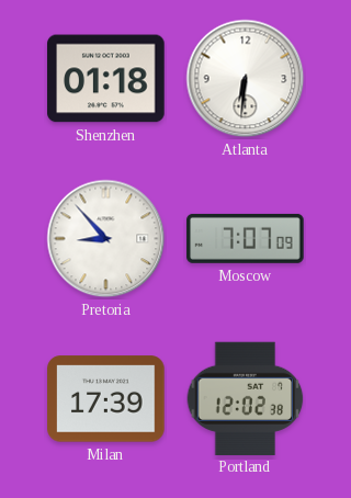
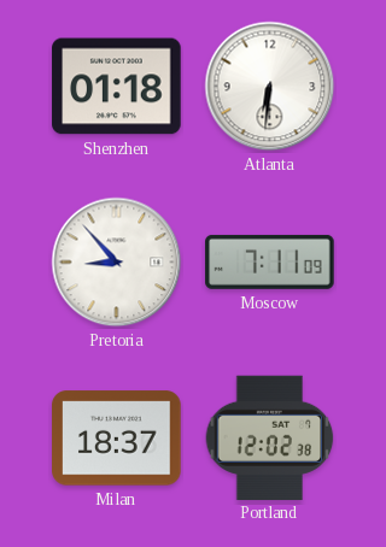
Moscow: 7:07 -> 7:11
Milan: 17:39 -> 18:37
